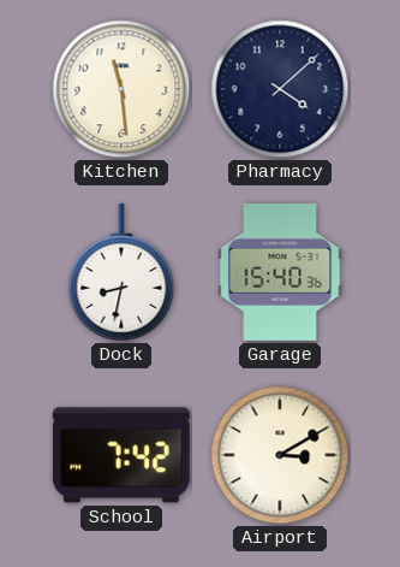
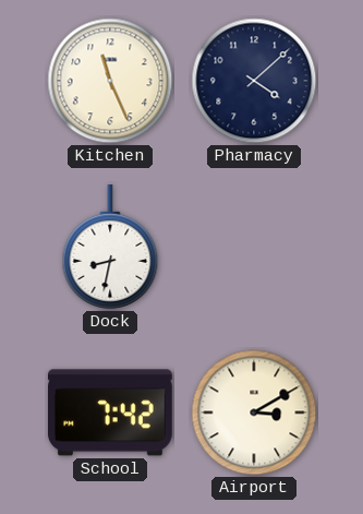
Kitchen: 11:29 -> 11:26
Garage: 15:40 -> none
